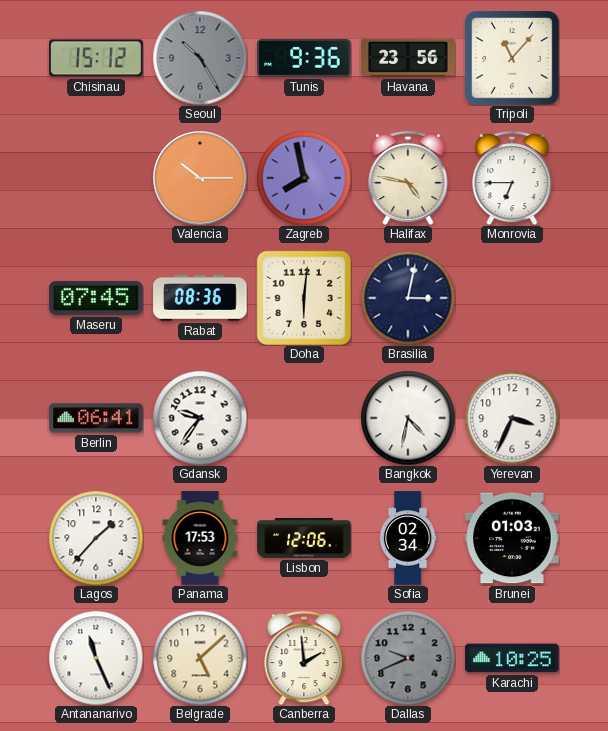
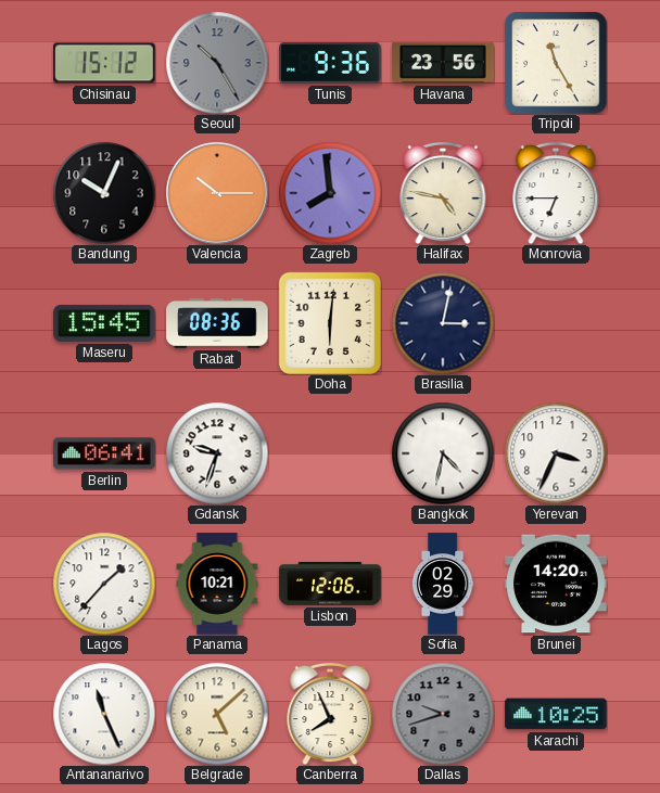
Tripoli: 11:07 -> 11:25
Bandung: none -> 10:04
Zagreb: 7:58 -> 7:59
Maseru: 07:45 -> 15:45
Gdansk: 9:36 -> 9:33
Panama: 17:53 -> 10:21
Sofia: 02:34 -> 02:29
Brunei: 01:03 -> 14:20
Canberra: 1:59 -> 7:56
Dallas: 9:41 -> 9:42
